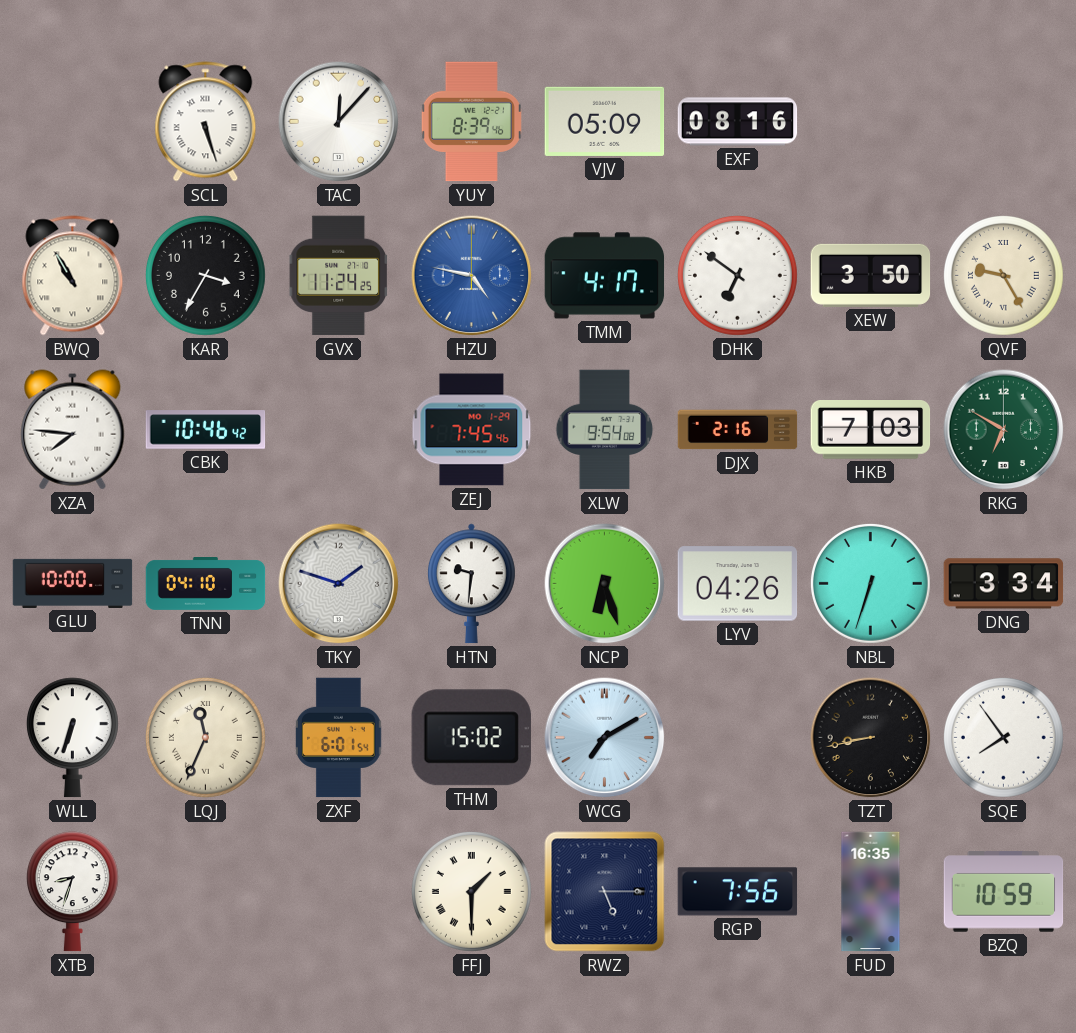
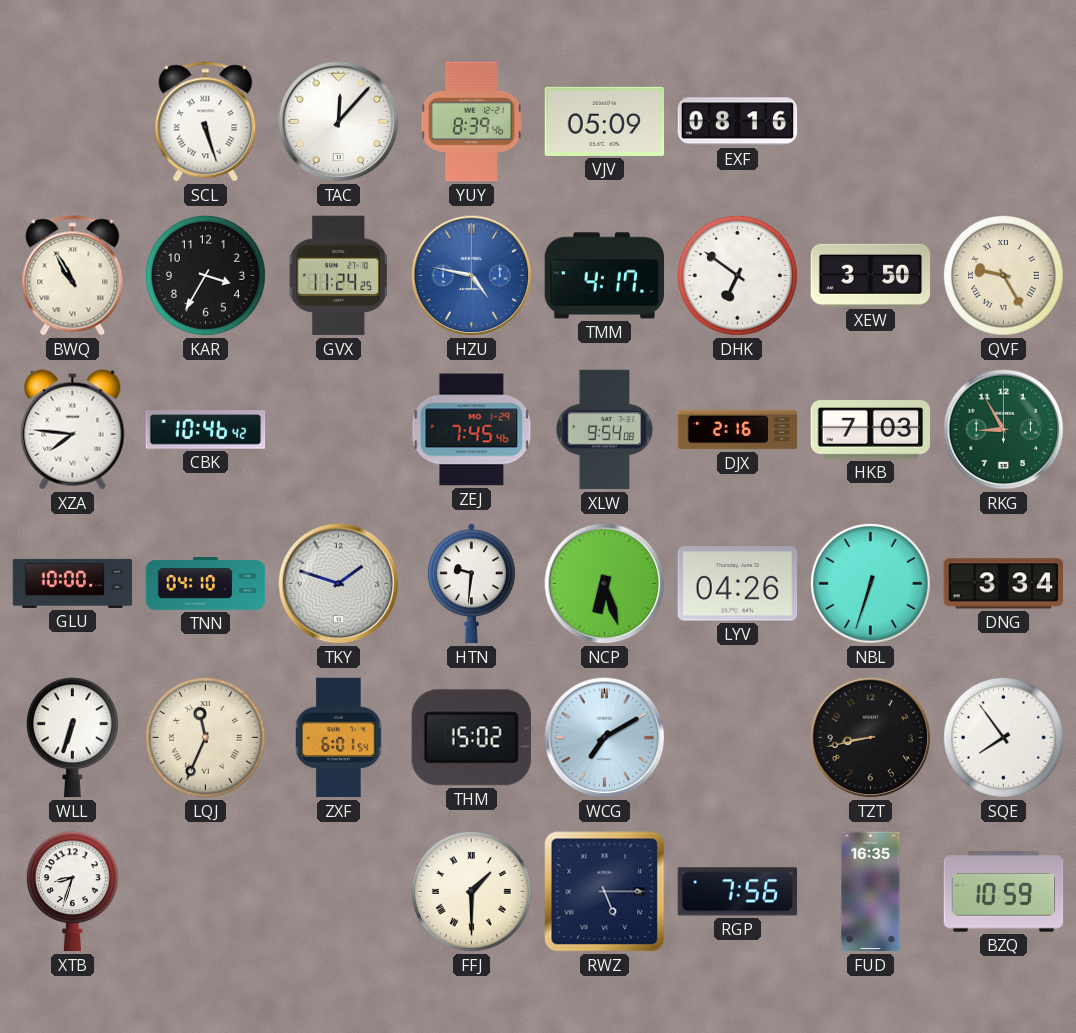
RKG: 6:50 -> 8:55
